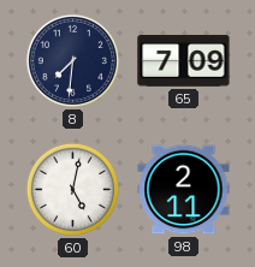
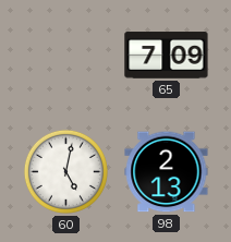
8: 7:31 -> none
98: 2:11 -> 2:13
